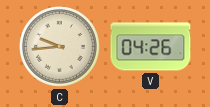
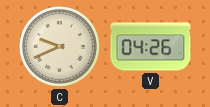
C: 9:44 -> 9:41
